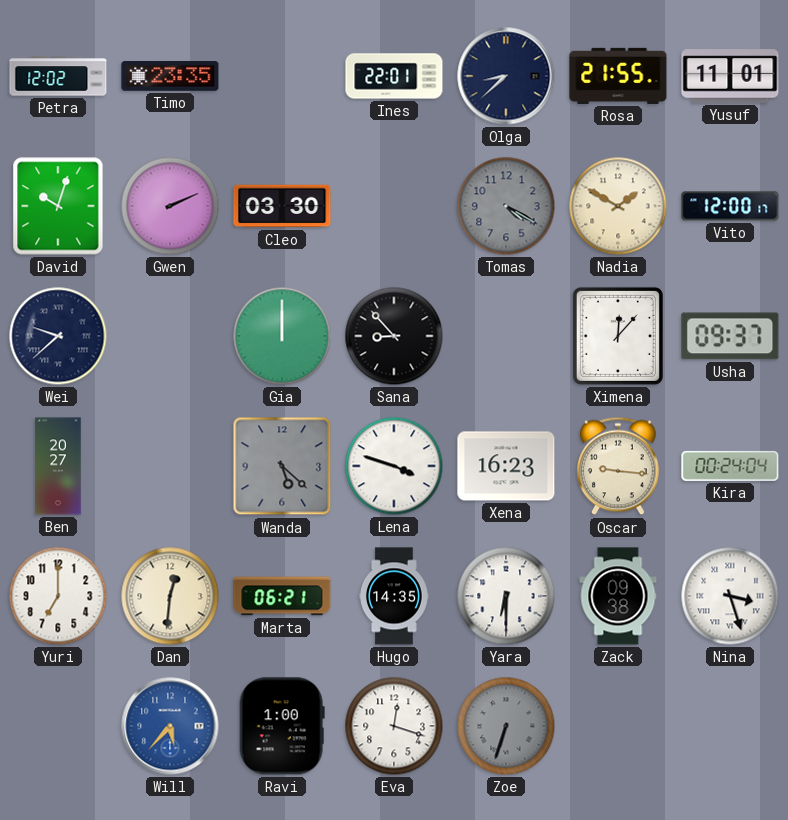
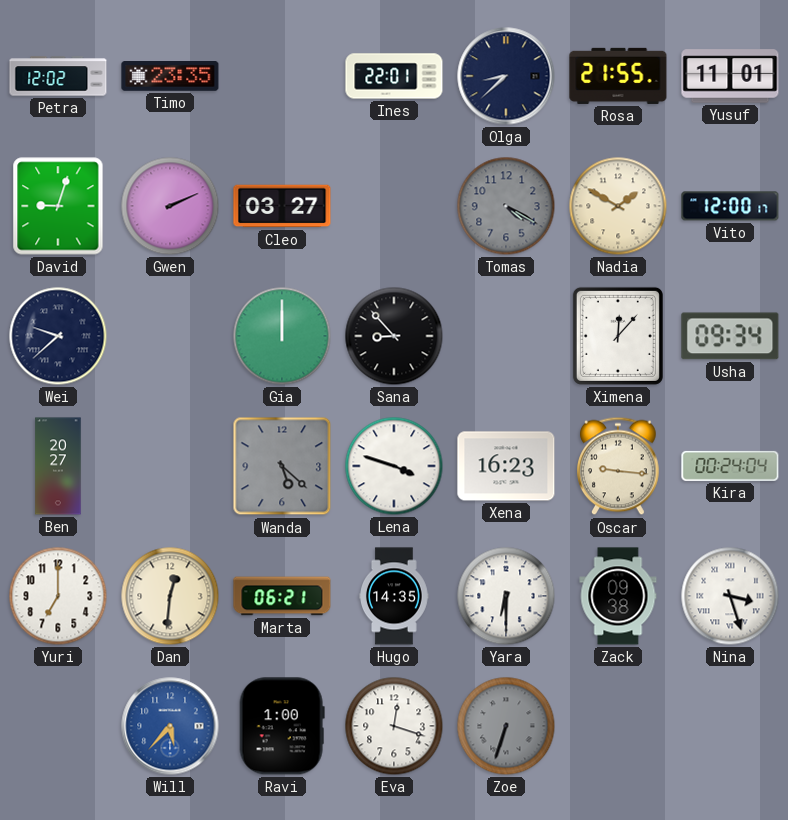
David: 10:03 -> 9:03
Cleo: 03:30 -> 03:27
Usha: 09:37 -> 09:34
